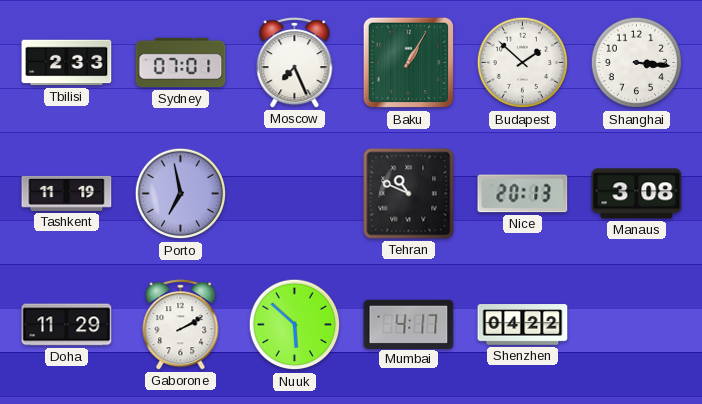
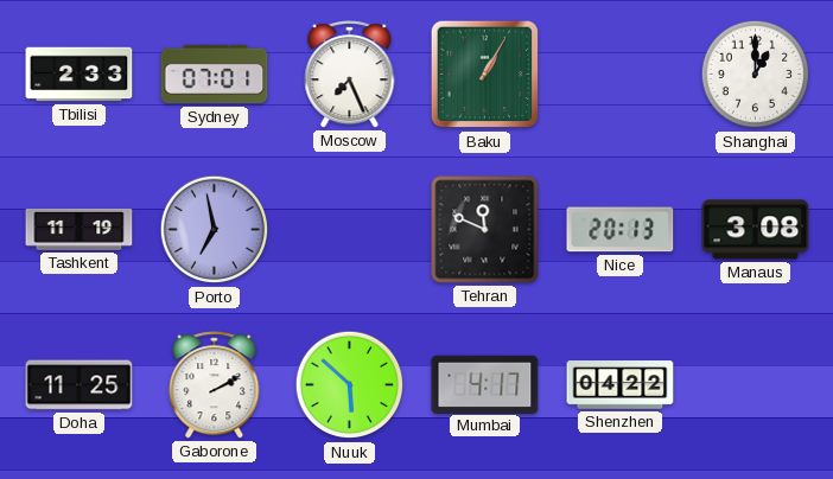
Budapest: 1:52 -> none
Shanghai: 3:16 -> 1:00
Tehran: 10:49 -> 11:49
Doha: 11:29 -> 11:25
